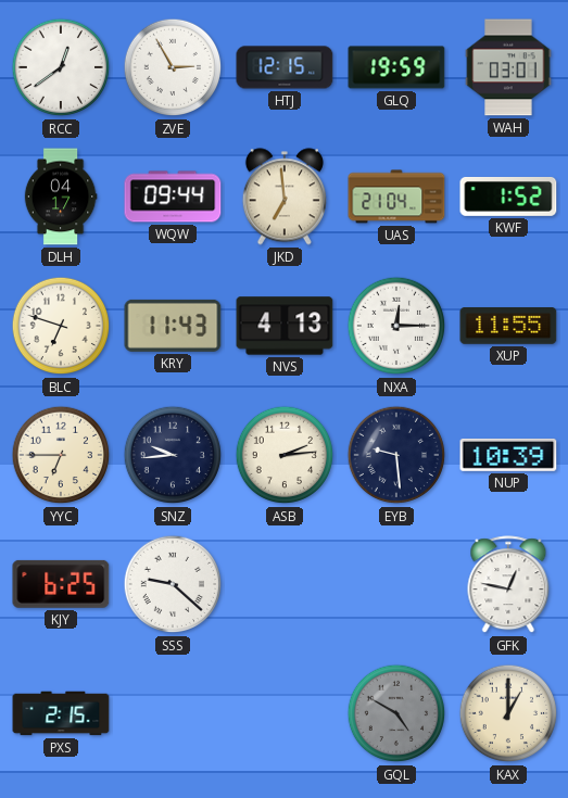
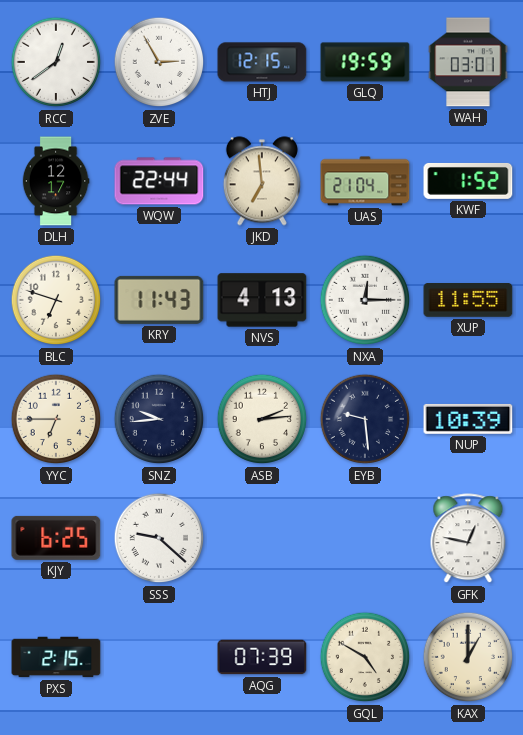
DLH: 04:17 -> 12:17
WQW: 09:44 -> 22:44
AQG: none -> 07:39
GQL dial: grey -> cream
